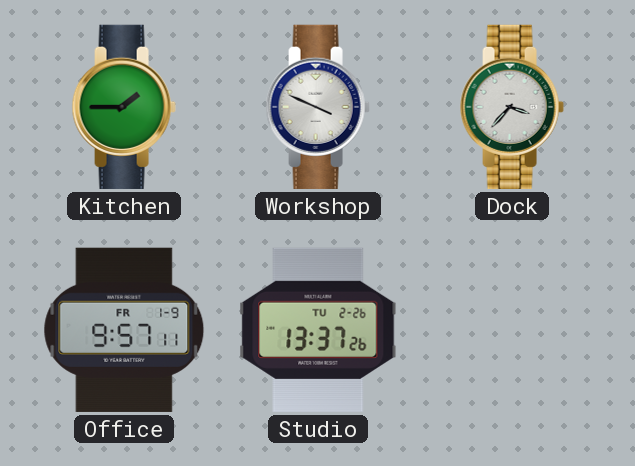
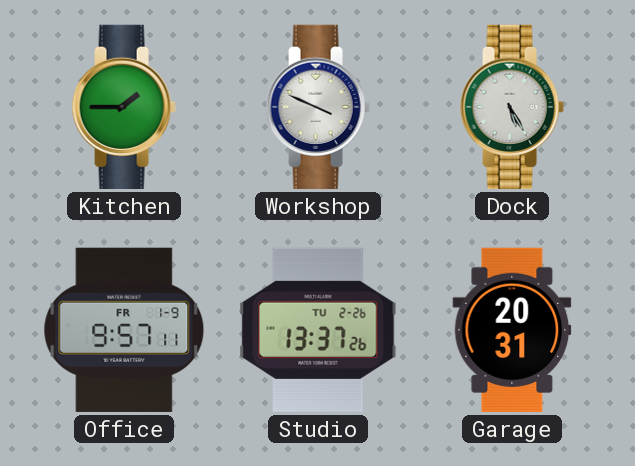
Dock: 3:37 -> 5:25
Garage: none -> 20:31
